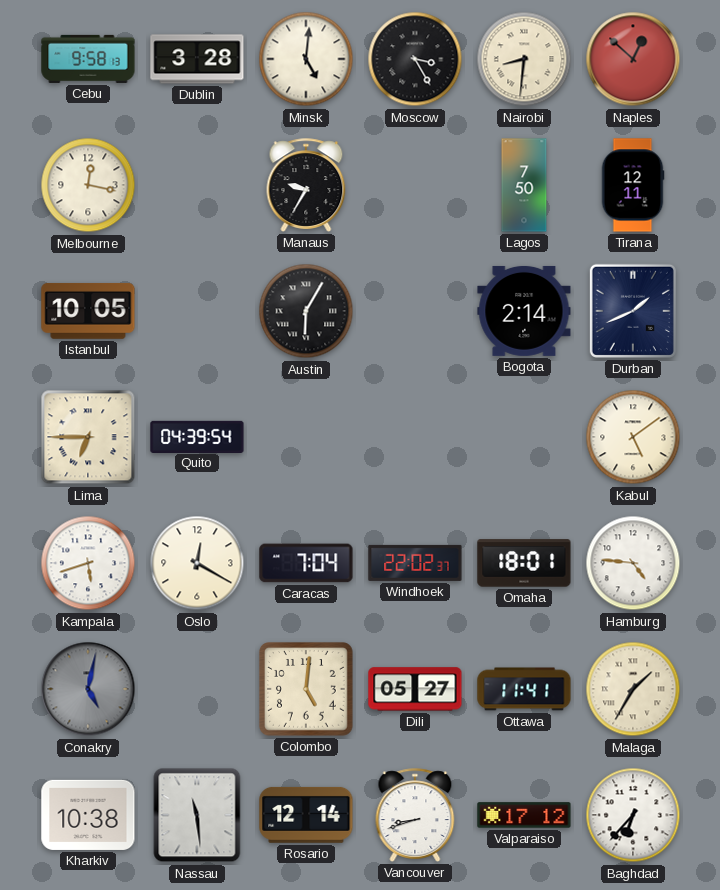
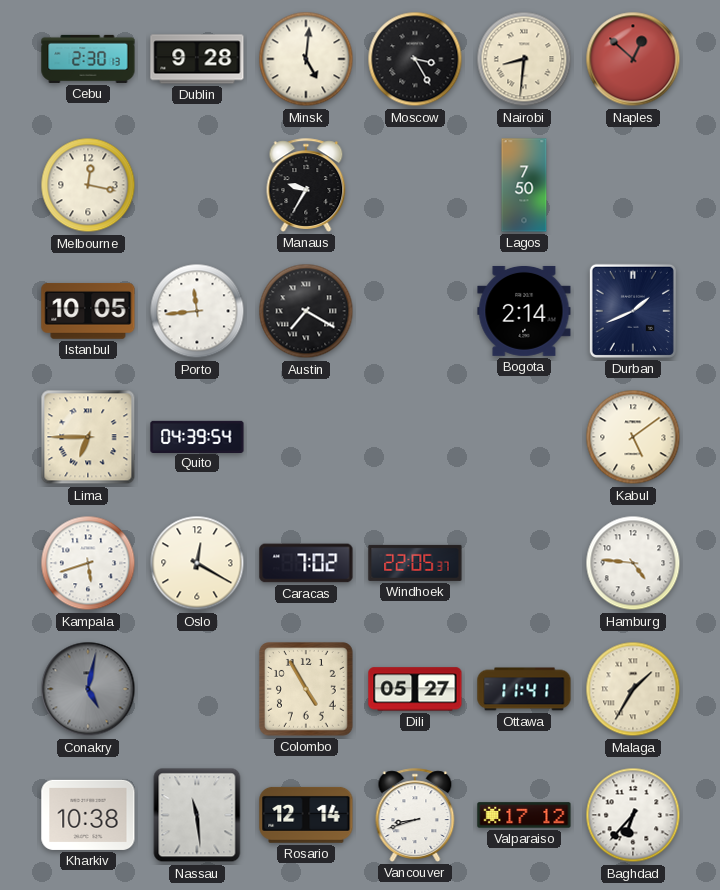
Cebu: 9:58 -> 2:30
Dublin: 3:28 -> 9:28
Tirana: 12:11 -> none
Porto: none -> 11:44
Austin: 6:05 -> 7:20
Caracas: 7:04 -> 7:02
Windhoek: 22:02 -> 22:05
Omaha: 18:01 -> none
Colombo: 5:01 -> 4:55
